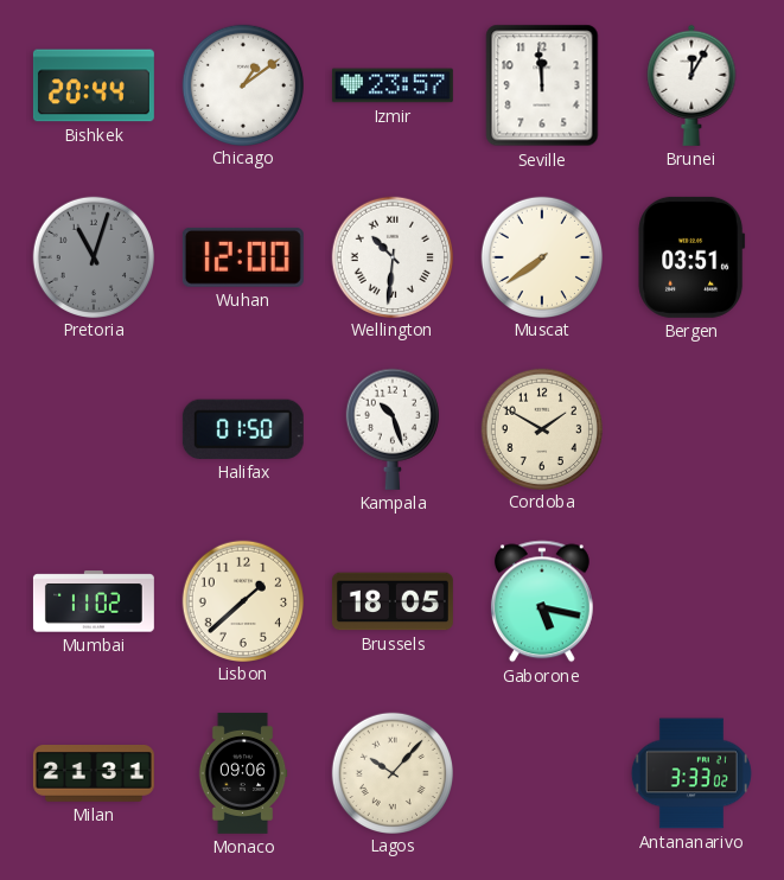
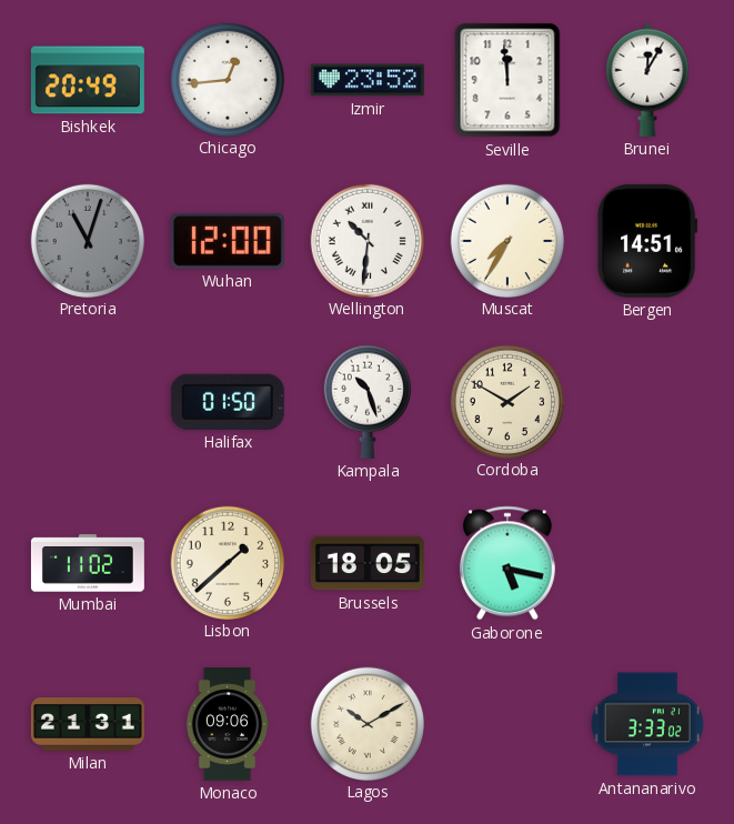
Bishkek: 20:44 -> 20:49
Chicago: 1:09 -> 12:44
Izmir: 23:57 -> 23:52
Muscat: 7:39 -> 7:35
Bergen: 03:51 -> 14:51
Lagos: 10:07 -> 10:10
